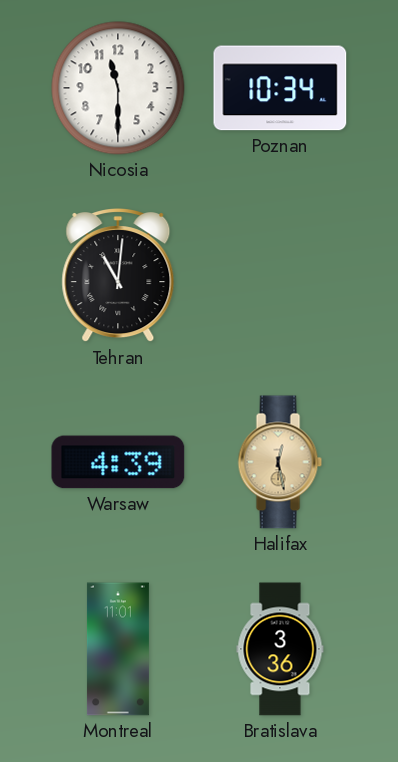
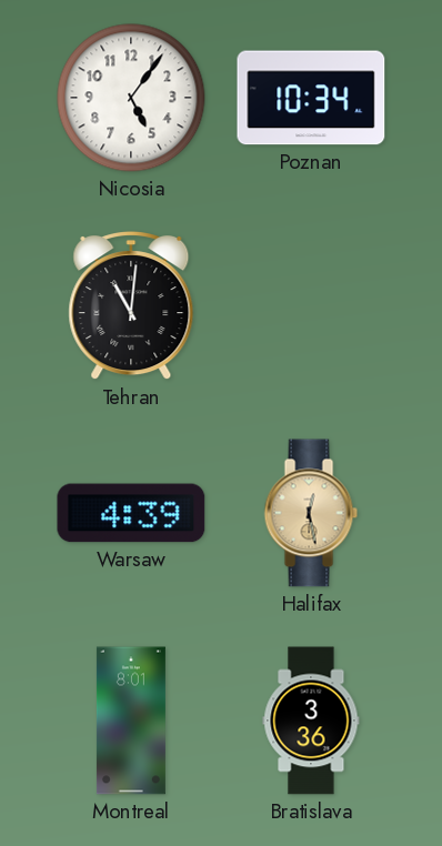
Nicosia: 11:30 -> 5:06
Montreal: 11:01 -> 8:01
